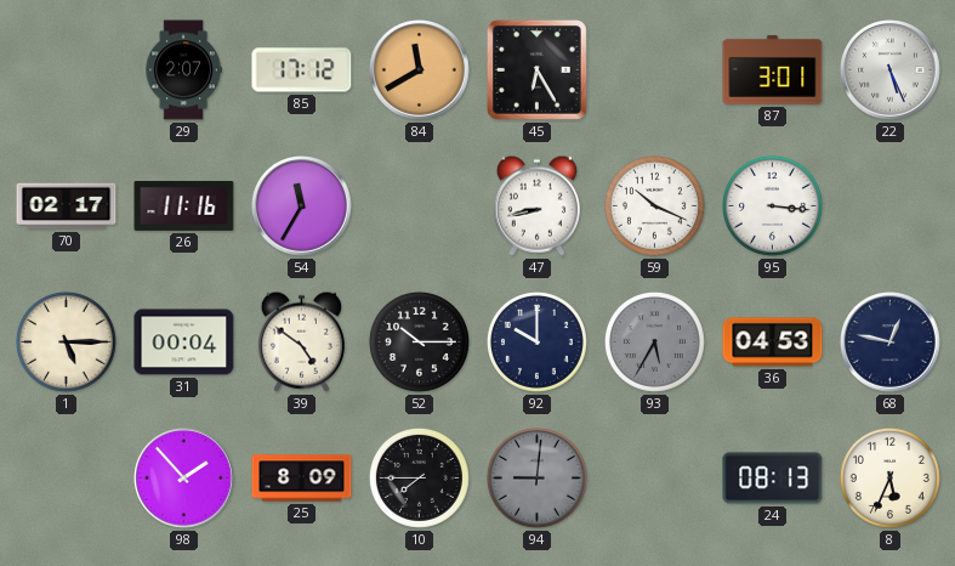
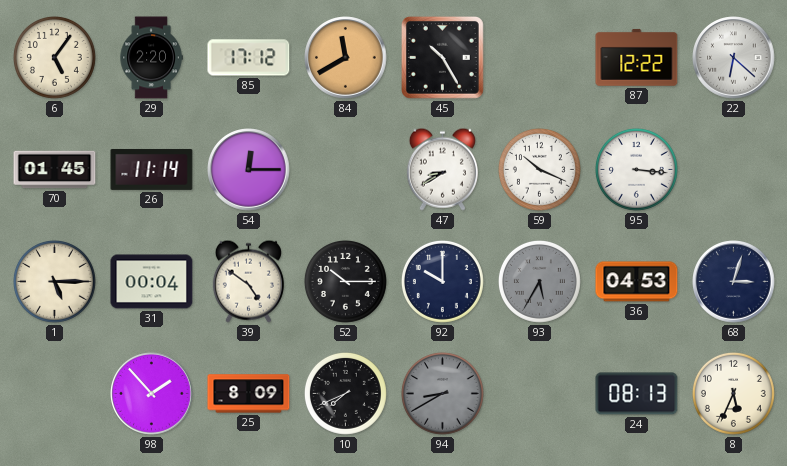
6: none -> 5:06
29: 2:07 -> 2:20
45: 6:25 -> 10:25
87: 3:01 -> 12:22
22: 5:26 -> 6:22
70: 02:17 -> 01:45
26: 11:16 -> 11:14
54: 11:35 -> 12:15
47: 8:43 -> 8:40
68: 12:47 -> 3:03
10: 7:45 -> 7:41
94: 9:01 -> 8:40
